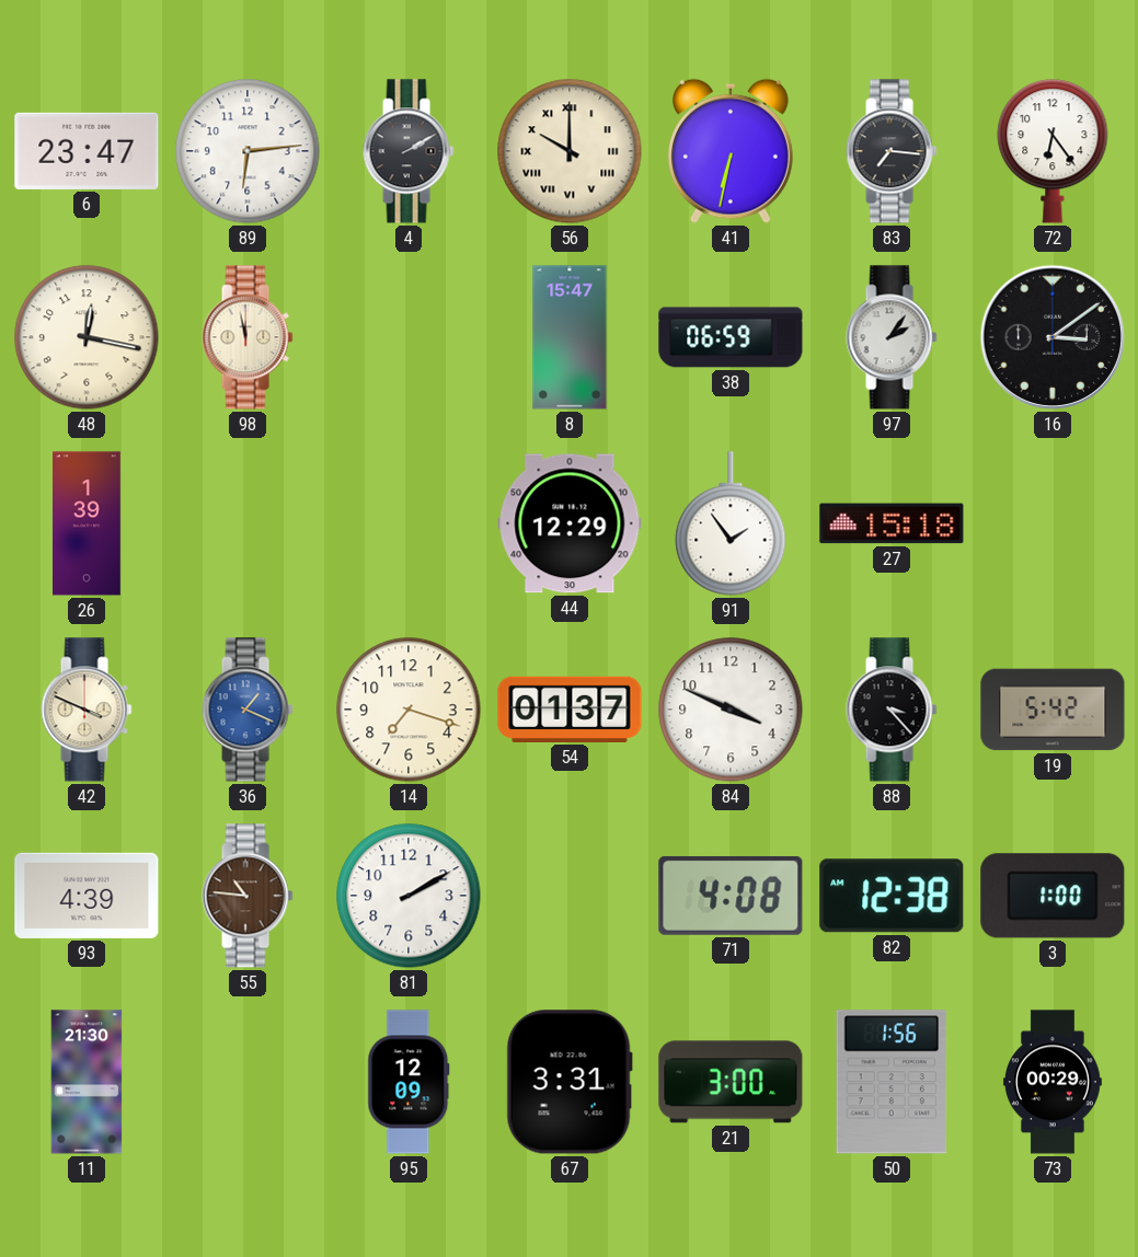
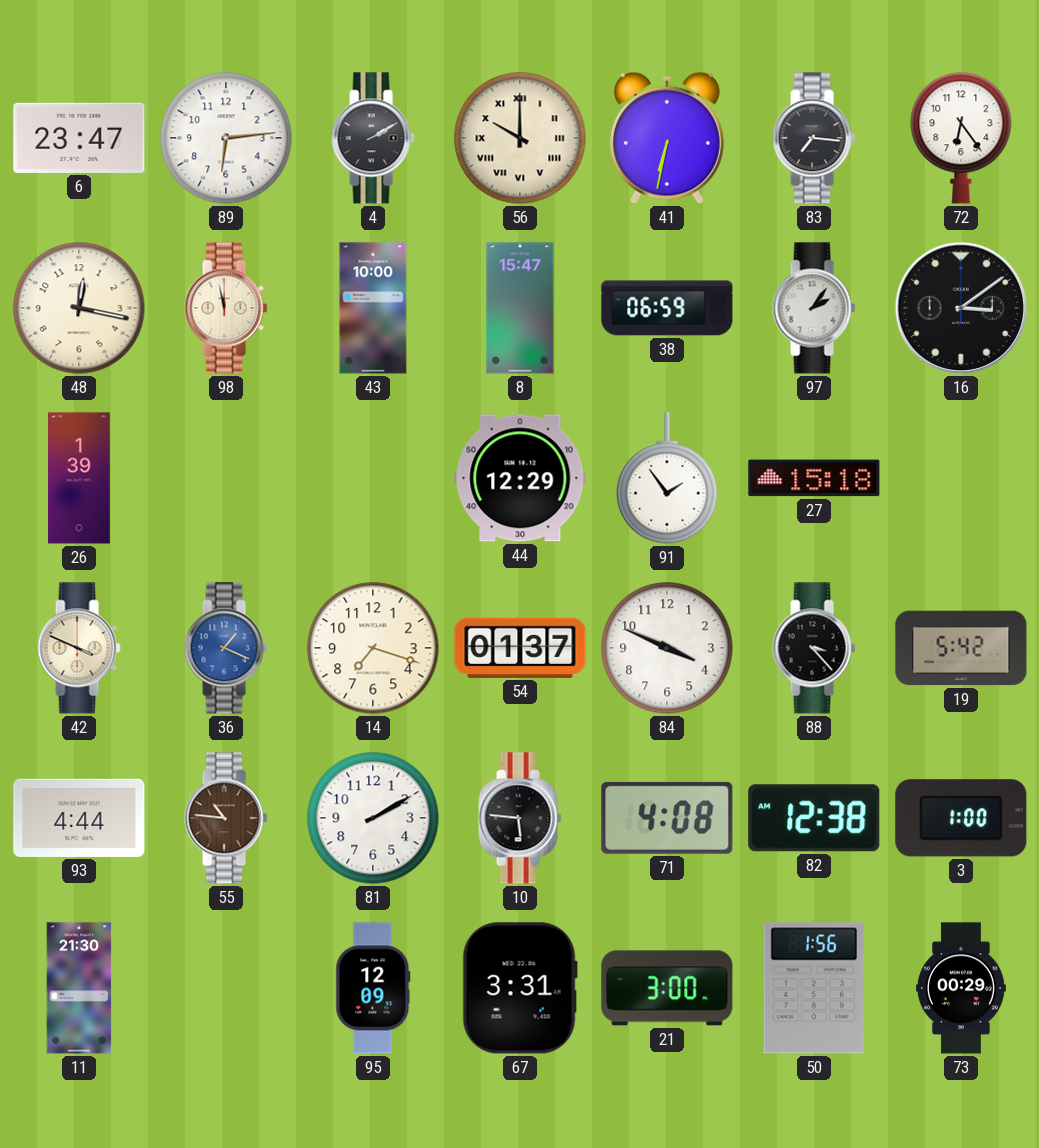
43: none -> 10:00
93: 4:39 -> 4:44
10: none -> 5:46
